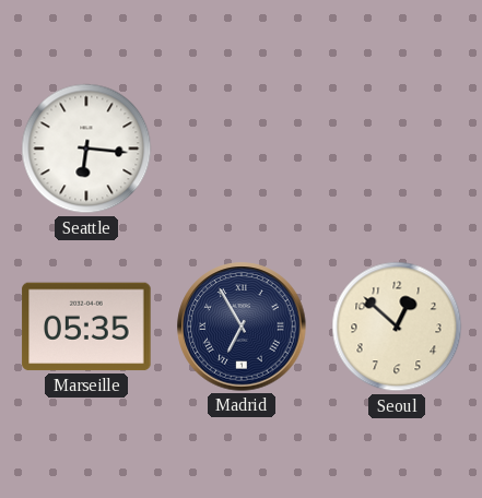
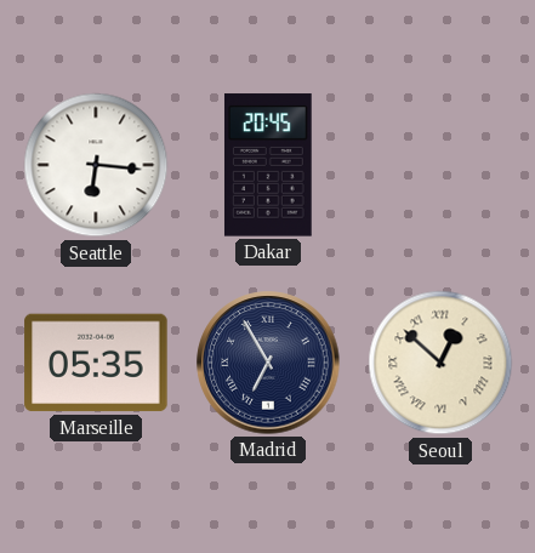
Dakar: none -> 20:45
Seoul numerals: Arabic -> Roman
